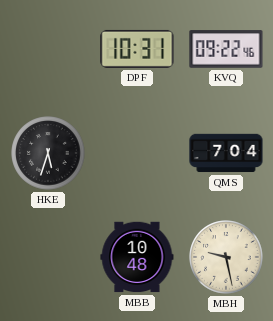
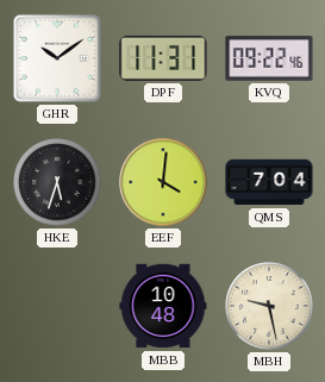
GHR: none -> 10:09
DPF: 10:31 -> 11:31
EEF: none -> 4:01
